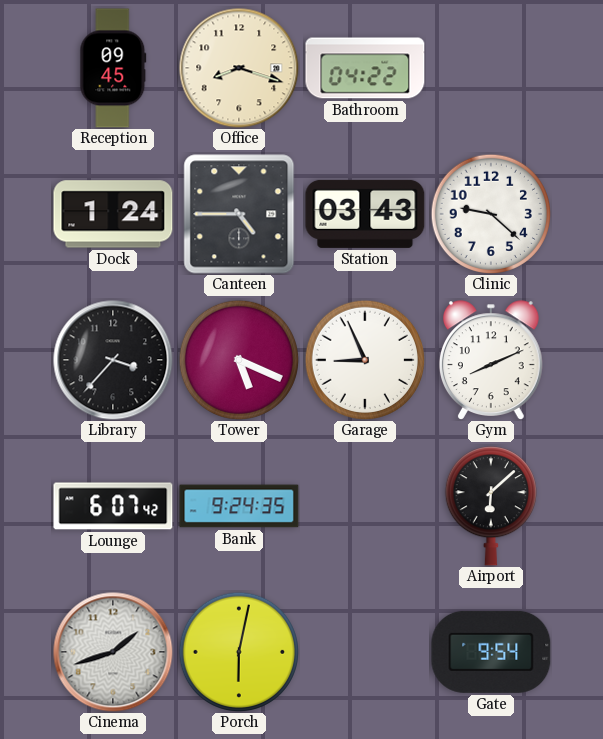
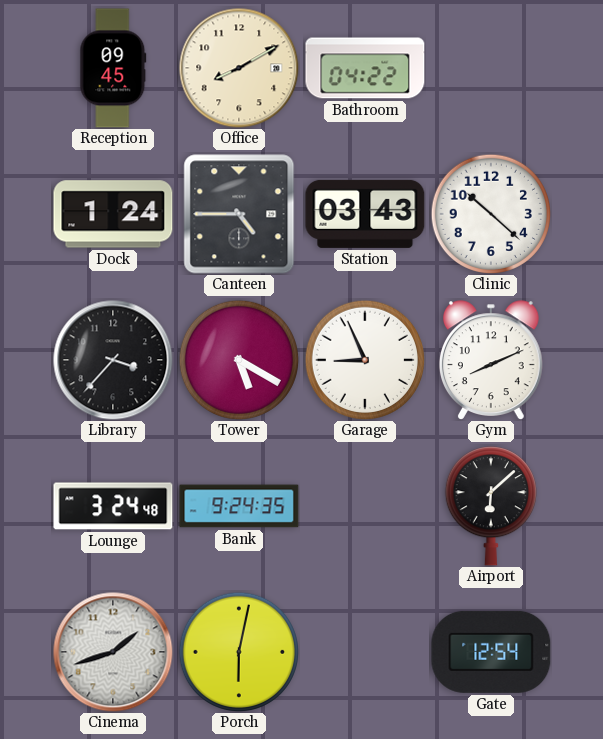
Office: 8:18 -> 8:10
Clinic: 9:22 -> 10:22
Tower: 5:19 -> 5:20
Lounge: 6:07 -> 3:24
Gate: 9:54 -> 12:54
